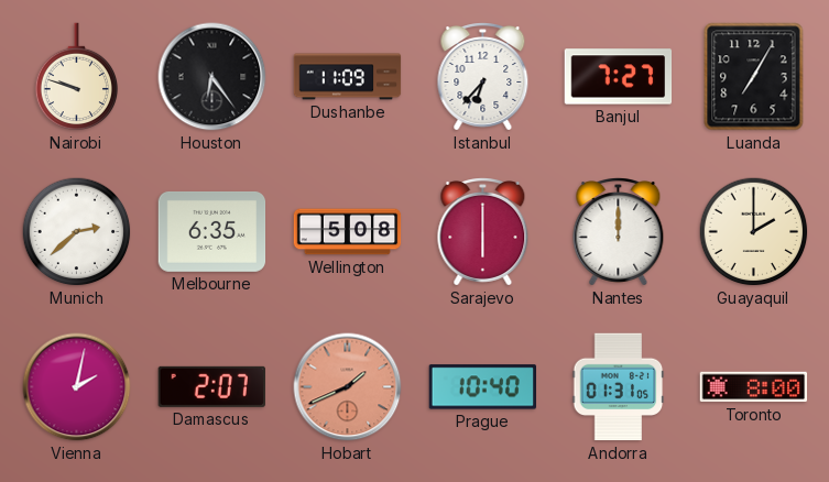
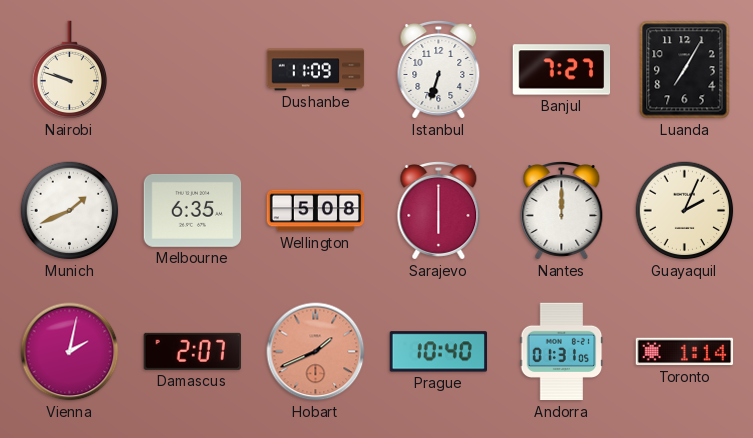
Houston: 6:24 -> none
Istanbul: 6:37 -> 6:33
Munich: 2:38 -> 1:41
Guayaquil: 2:00 -> 2:04
Toronto: 8:00 -> 1:14
